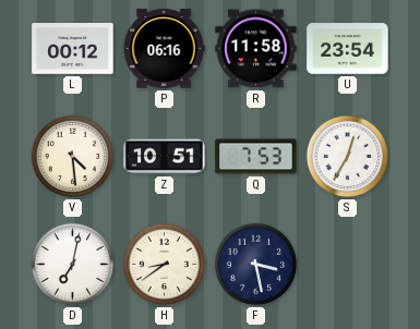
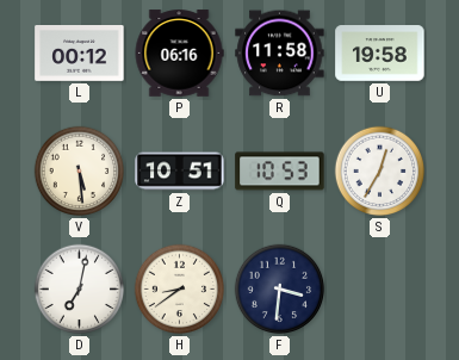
U: 23:54 -> 19:58
V: 4:29 -> 5:29
Q: 7:53 -> 10:53
F: 3:28 -> 3:31
